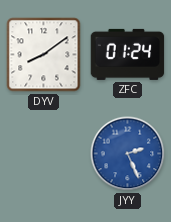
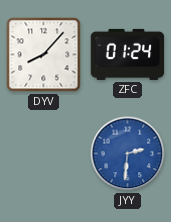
DYV: 8:09 -> 8:07
JYY: 2:26 -> 2:31
